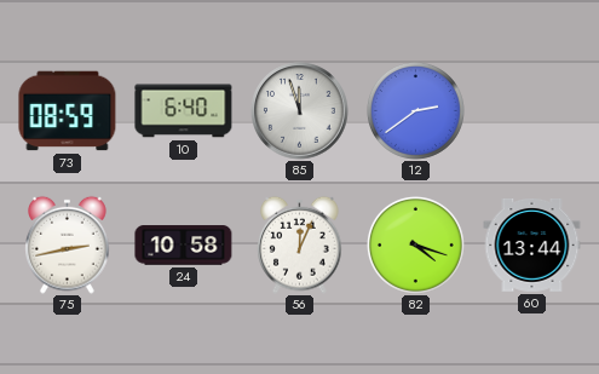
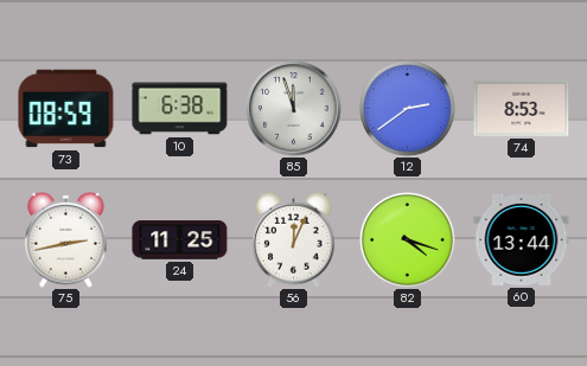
10: 6:40 -> 6:38
74: none -> 8:53
24: 10:58 -> 11:25
